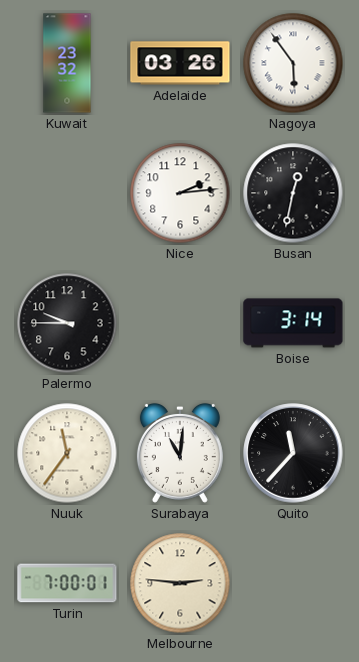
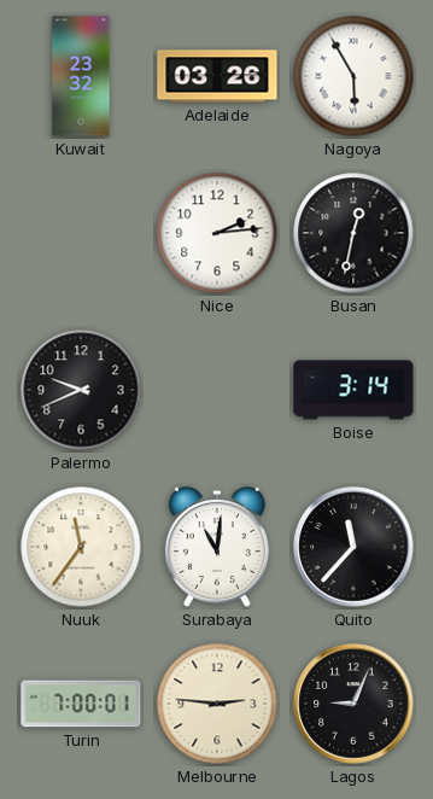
Nagoya: 5:54 -> 5:55
Palermo: 9:45 -> 9:41
Lagos: none -> 9:04
